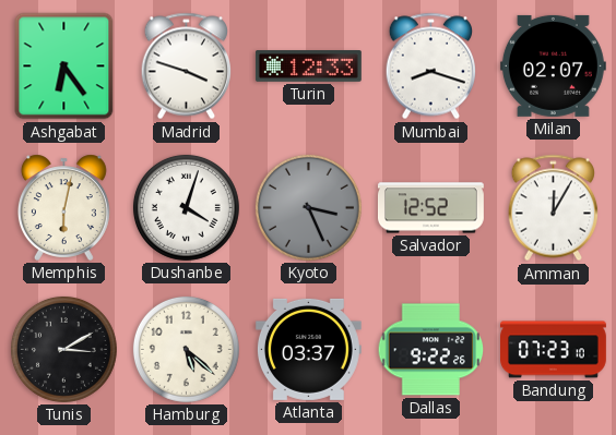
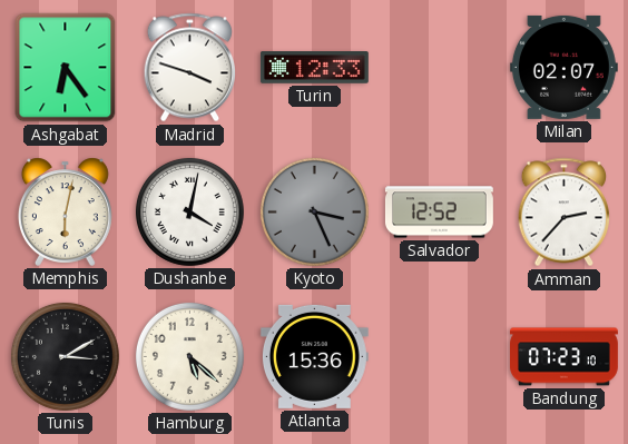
Mumbai: 8:18 -> none
Dushanbe: 4:03 -> 4:02
Amman: 12:05 -> 2:37
Atlanta: 03:37 -> 15:36
Dallas: 9:22 -> none
